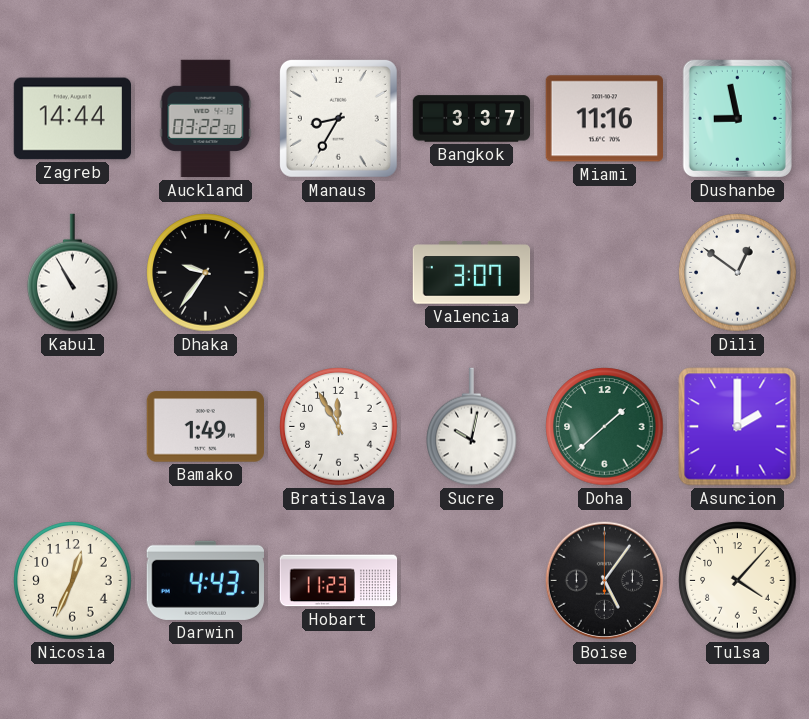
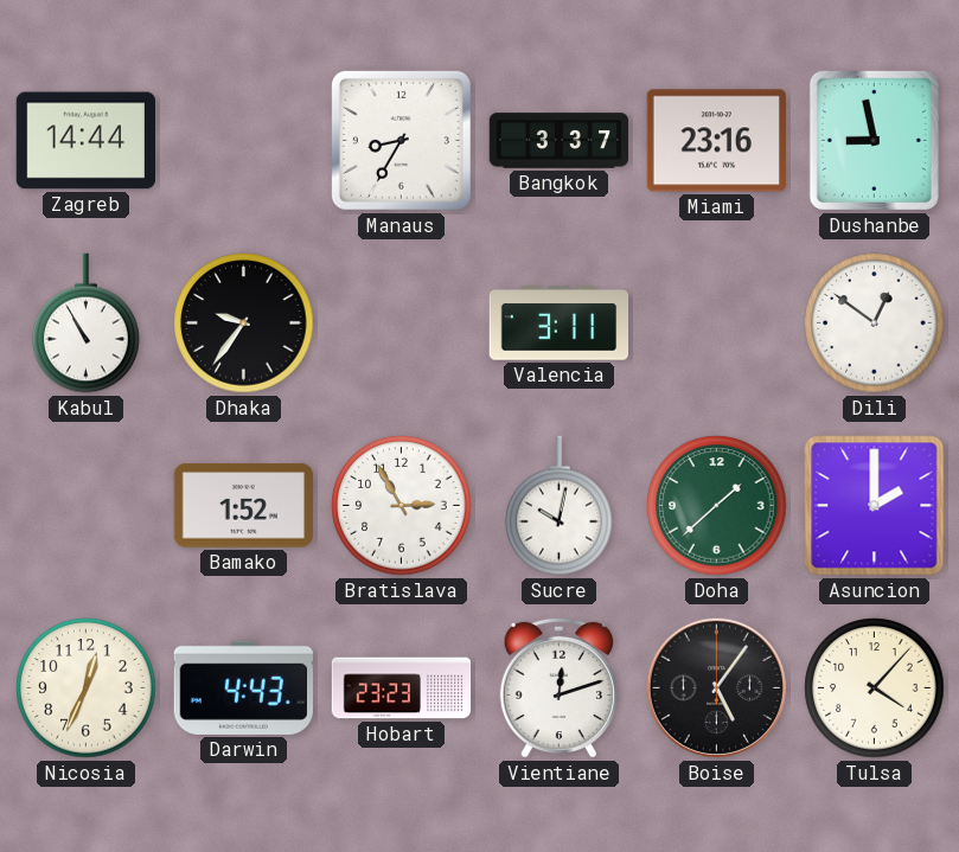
Auckland: 03:22 -> none
Miami: 11:16 -> 23:16
Valencia: 3:07 -> 3:11
Bamako: 1:49 -> 1:52
Bratislava: 11:55 -> 2:55
Hobart: 11:23 -> 23:23
Vientiane: none -> 12:12
